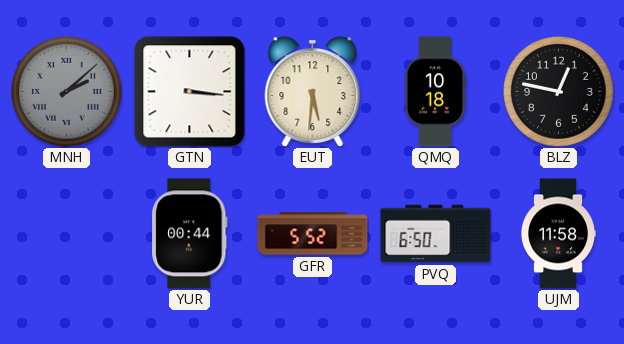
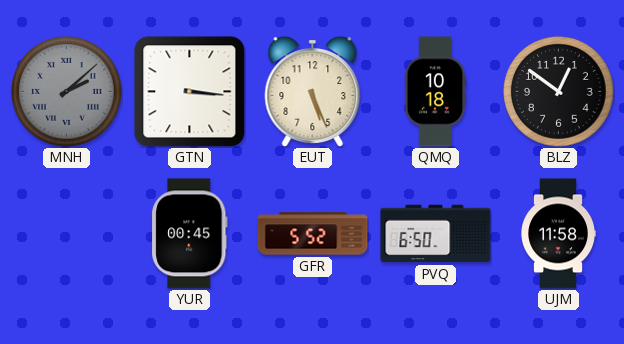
EUT: 5:31 -> 5:26
BLZ: 12:47 -> 12:51
YUR: 00:44 -> 00:45
